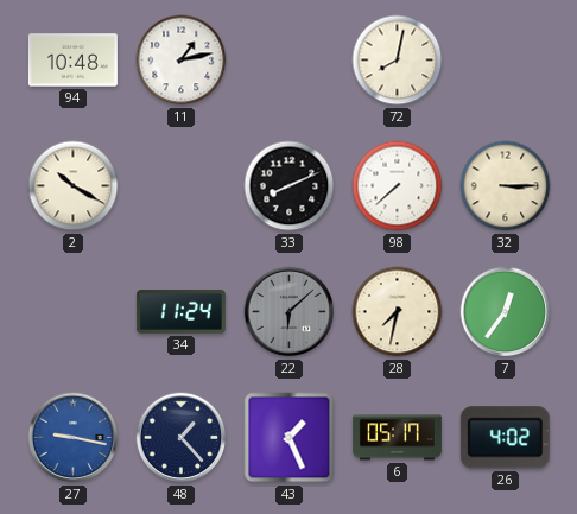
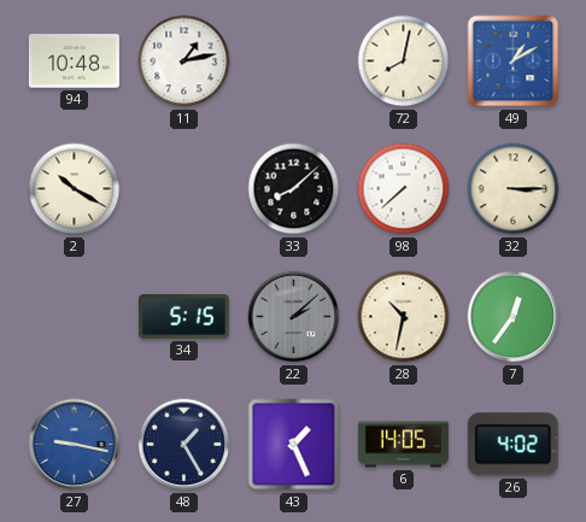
49: none -> 1:10
33: 8:11 -> 8:08
34: 11:24 -> 5:15
22: 6:08 -> 2:08
28: 7:32 -> 10:32
48: 1:23 -> 1:25
6: 05:17 -> 14:05
